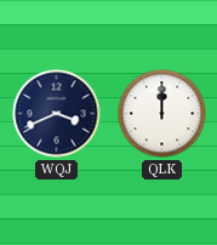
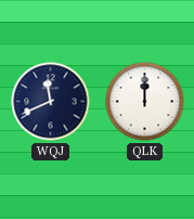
WQJ: 3:41 -> 11:41
